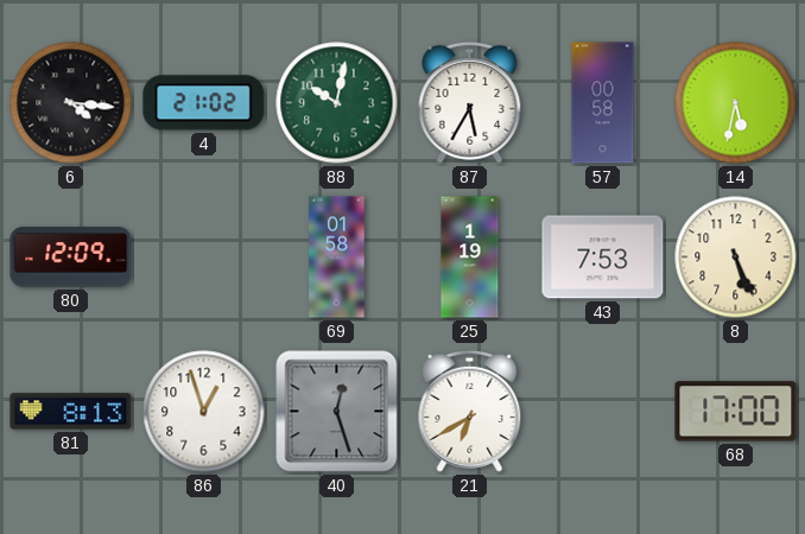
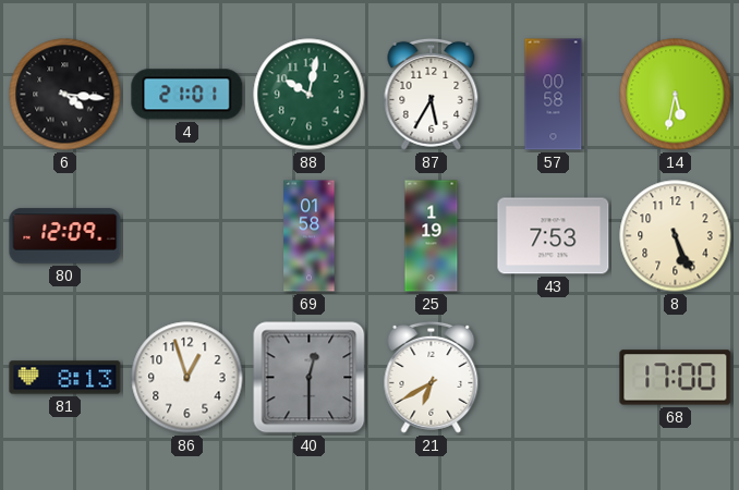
4: 21:02 -> 21:01
40: 12:27 -> 12:30
